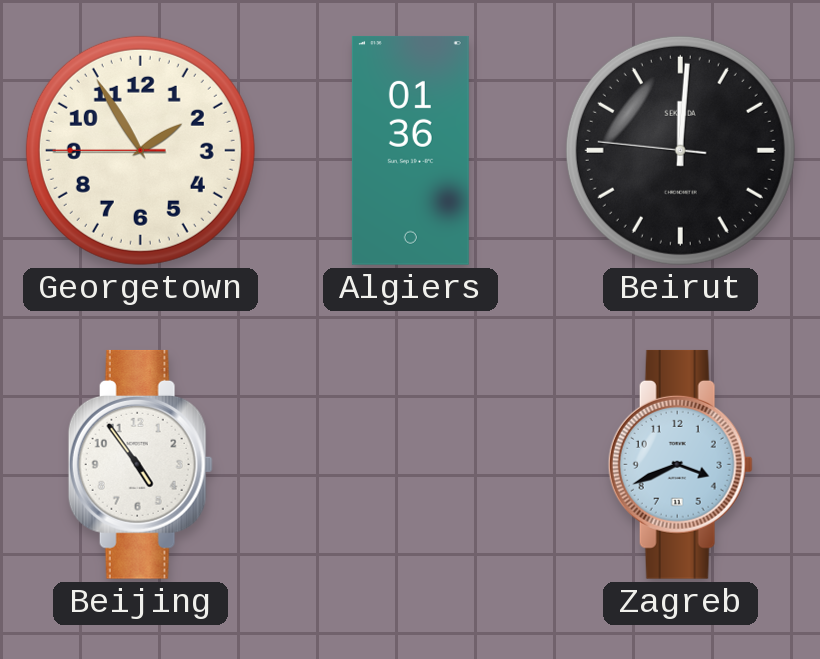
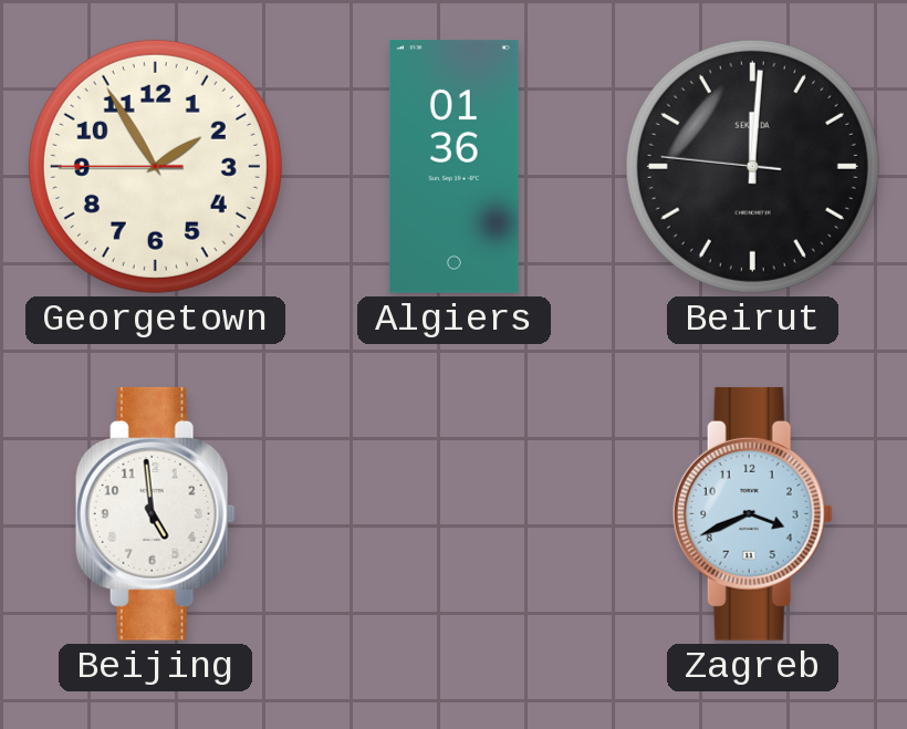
Beijing: 4:54 -> 4:59
